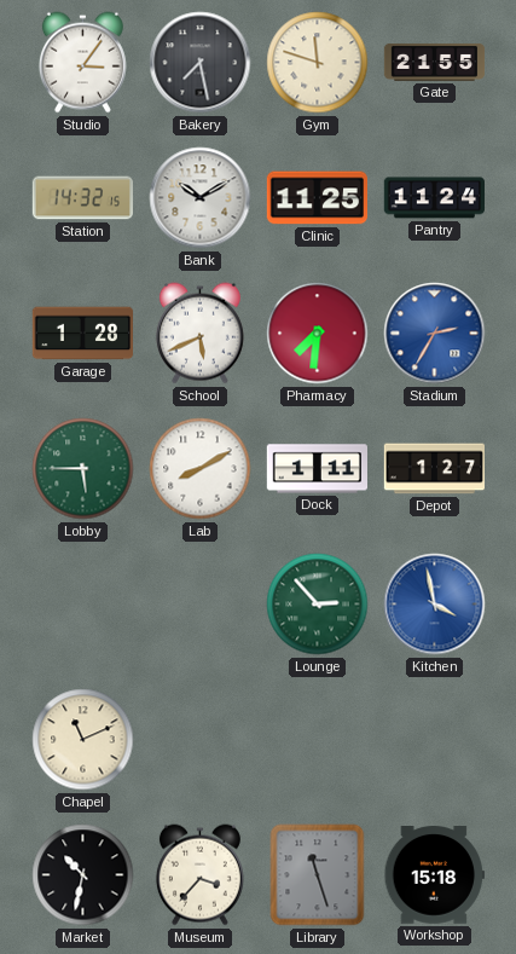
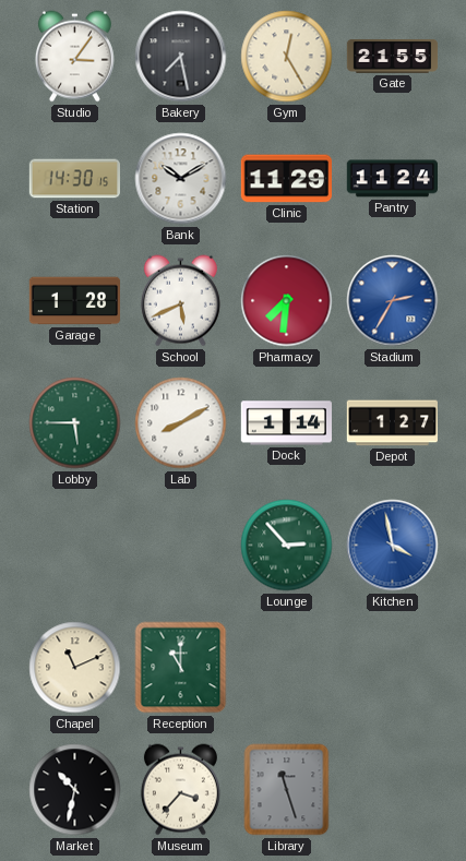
Gym: 11:48 -> 12:25
Station: 14:32 -> 14:30
Clinic: 11:25 -> 11:29
Dock: 1:11 -> 1:14
Reception: none -> 11:00
Workshop: 15:18 -> none
